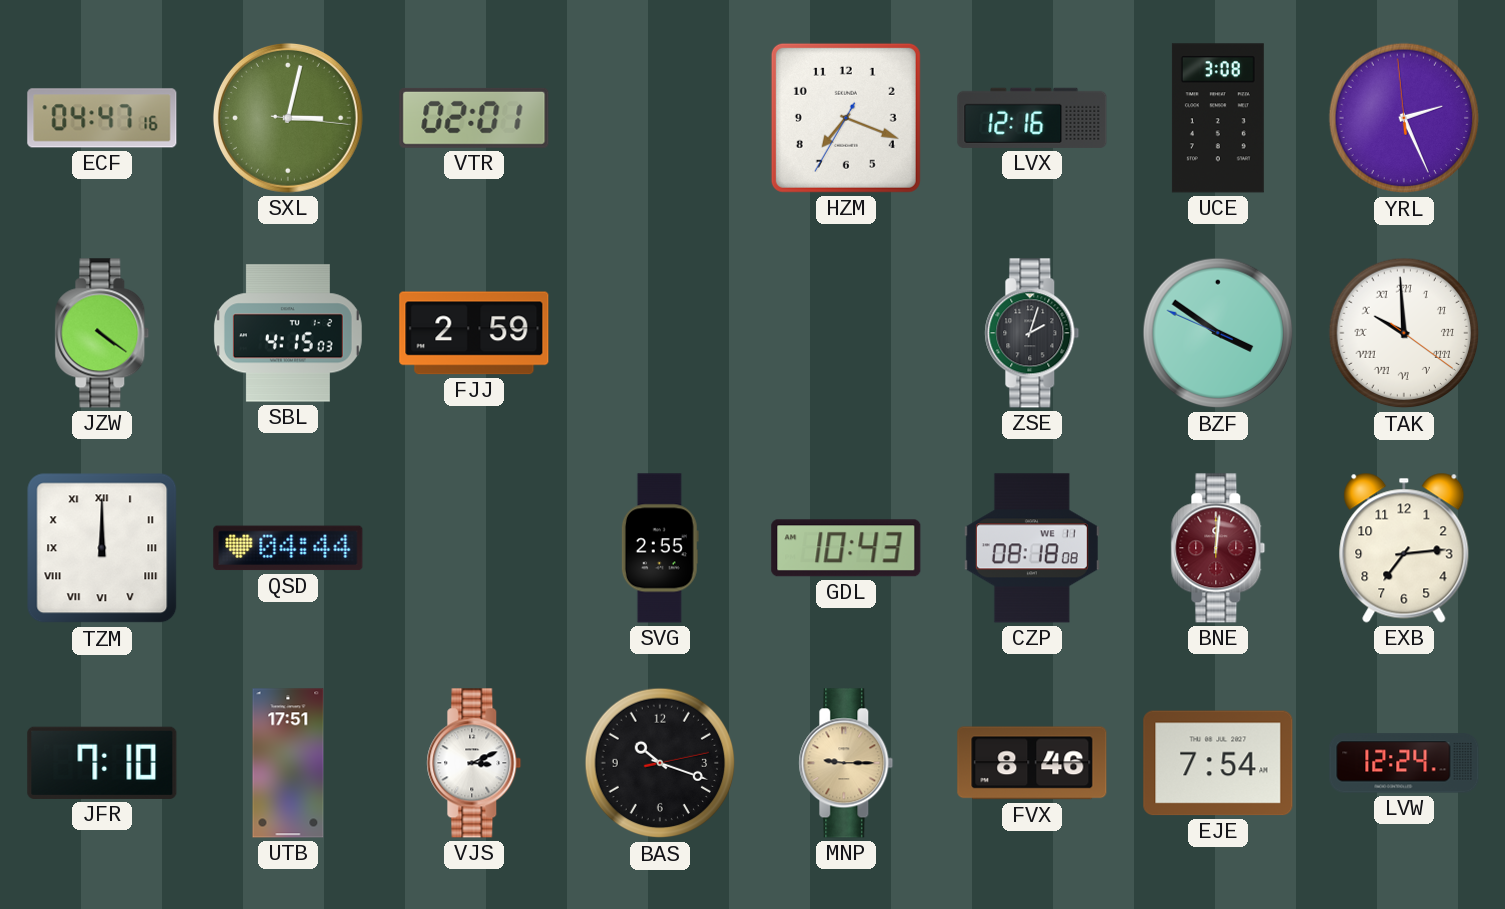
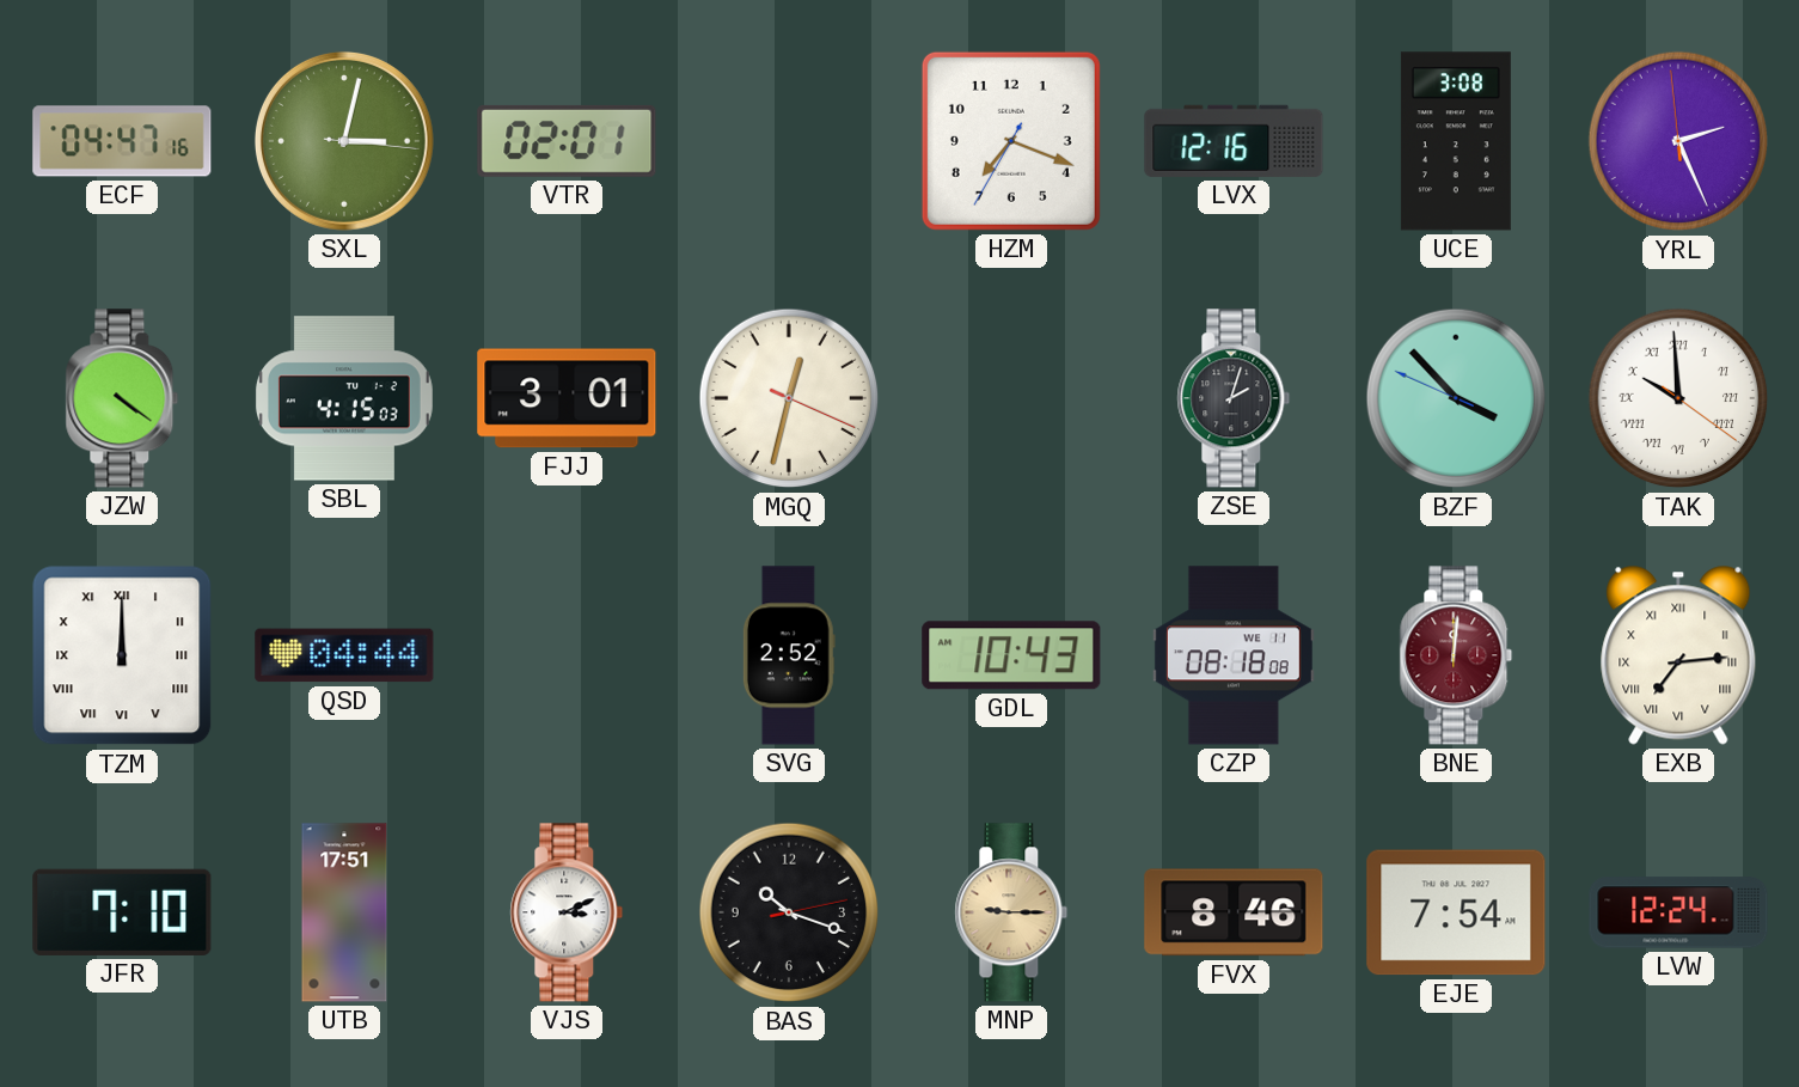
FJJ: 2:59 -> 3:01
MGQ: none -> 12:32
BZF: 3:50 -> 3:52
SVG: 2:55 -> 2:52
EXB numerals: Arabic -> Roman
